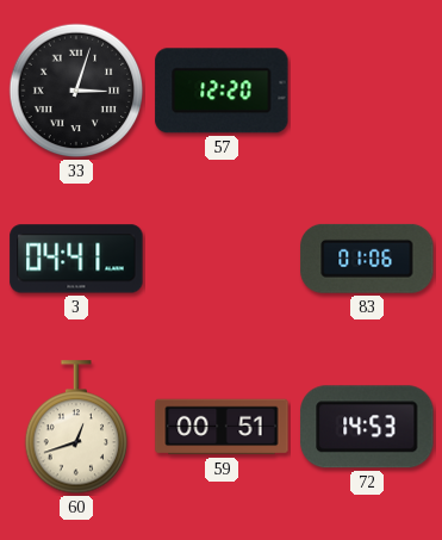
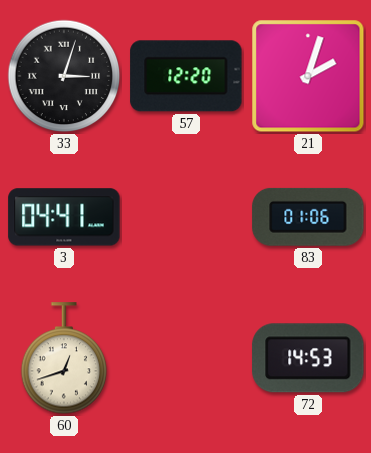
21: none -> 2:03
59: 00:51 -> none
